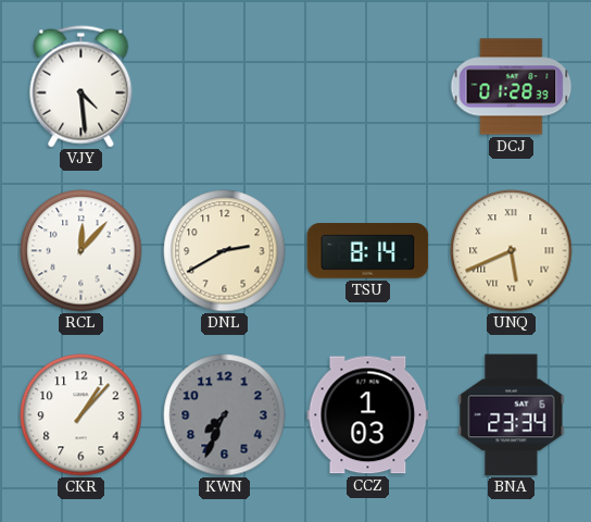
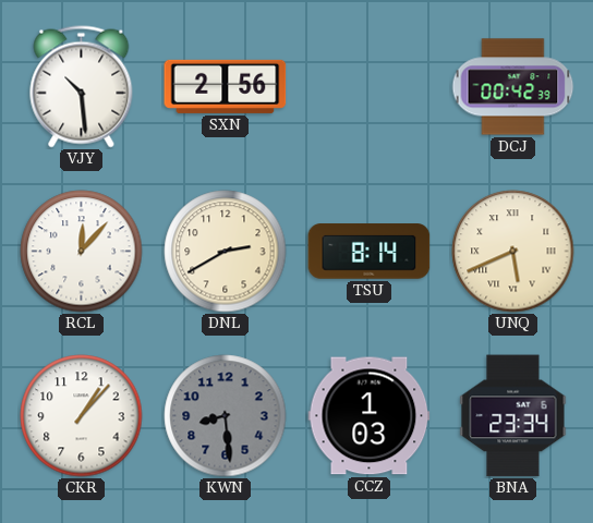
VJY: 4:29 -> 10:29
SXN: none -> 2:56
DCJ: 01:28 -> 00:42
KWN: 7:34 -> 8:29
